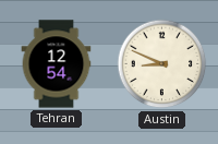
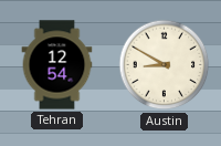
Austin: 8:49 -> 8:50
